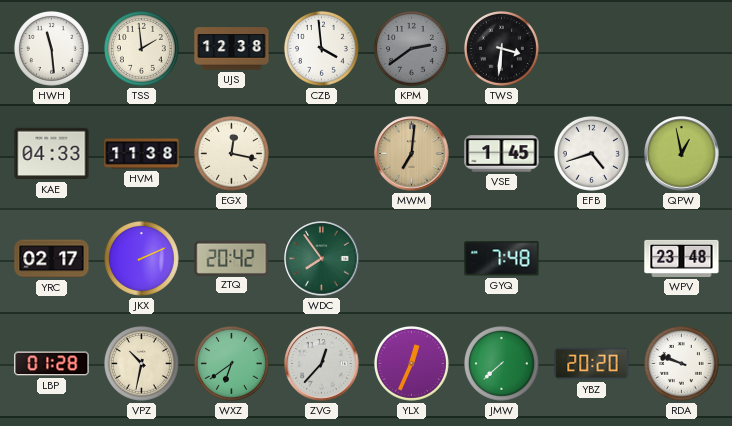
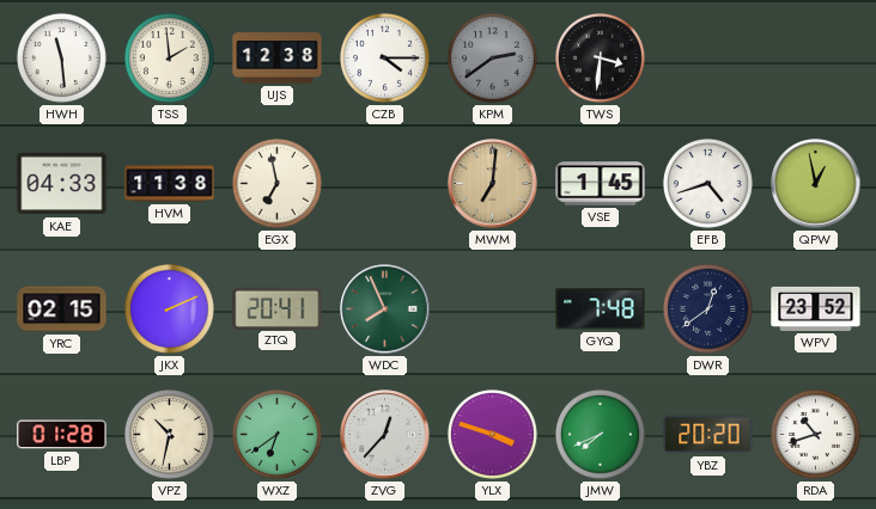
CZB: 3:59 -> 4:15
EGX: 12:17 -> 6:58
YRC: 02:17 -> 02:15
ZTQ: 20:42 -> 20:41
WDC: 7:54 -> 7:56
DWR: none -> 12:39
WPV: 23:48 -> 23:52
YLX: 12:34 -> 3:48
JMW: 7:38 -> 7:41
RDA: 9:48 -> 10:42
